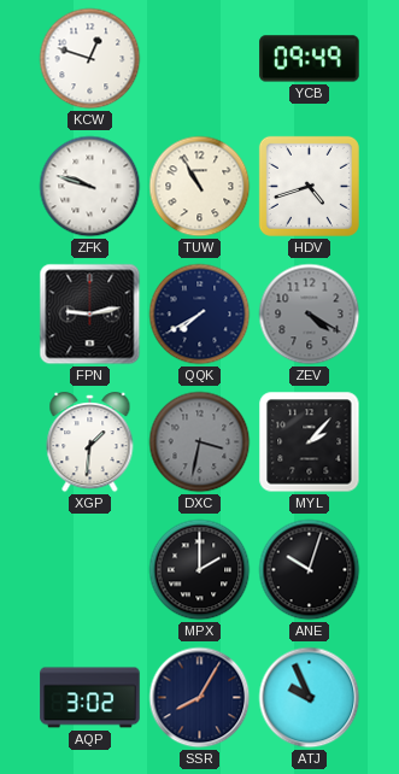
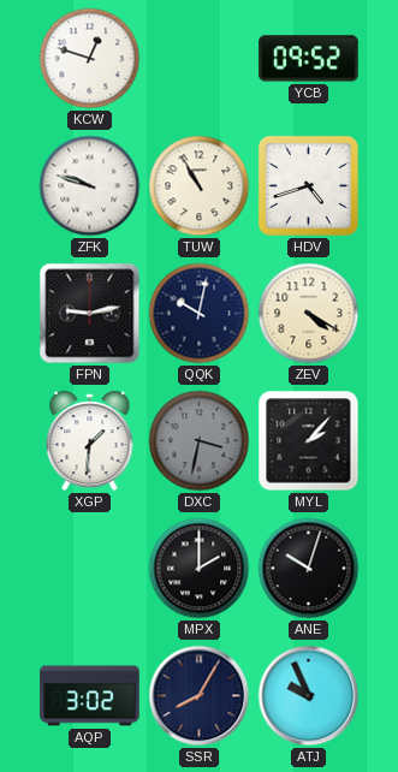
YCB: 09:49 -> 09:52
QQK: 7:40 -> 10:02
ZEV dial: grey -> cream
